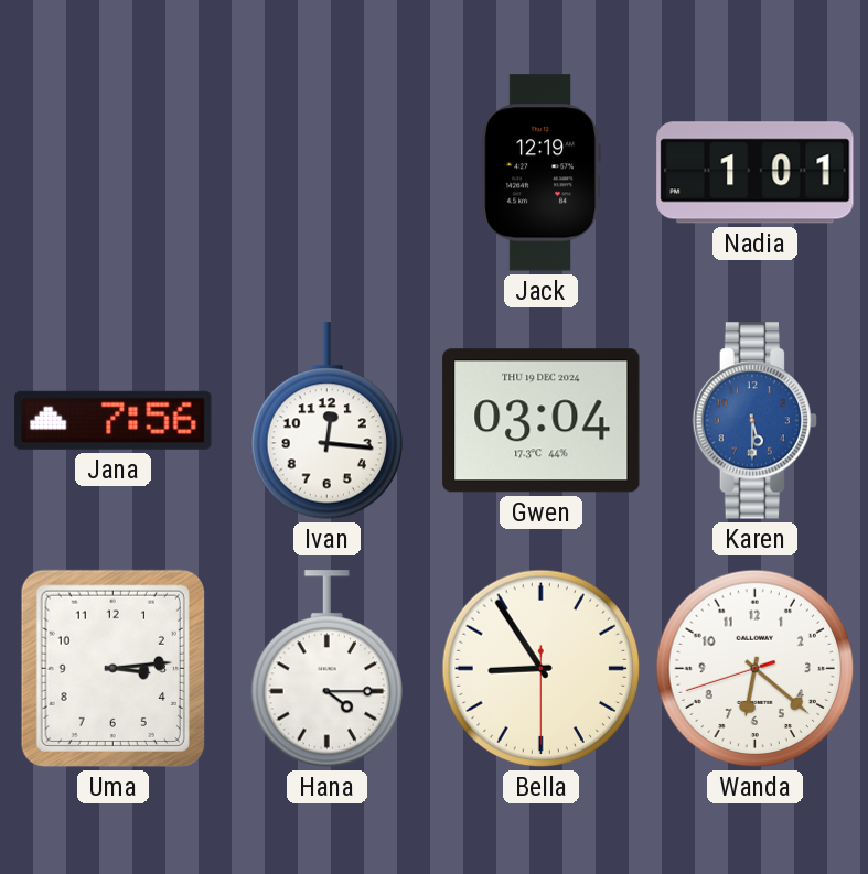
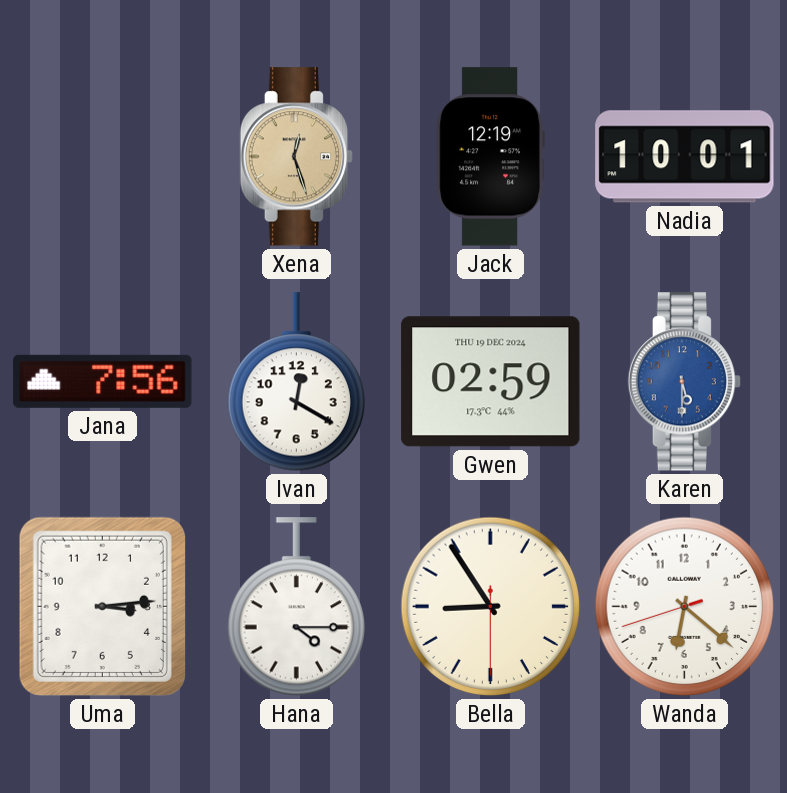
Xena: none -> 12:27
Nadia: 1:01 -> 10:01
Ivan: 12:16 -> 12:20
Gwen: 03:04 -> 02:59
